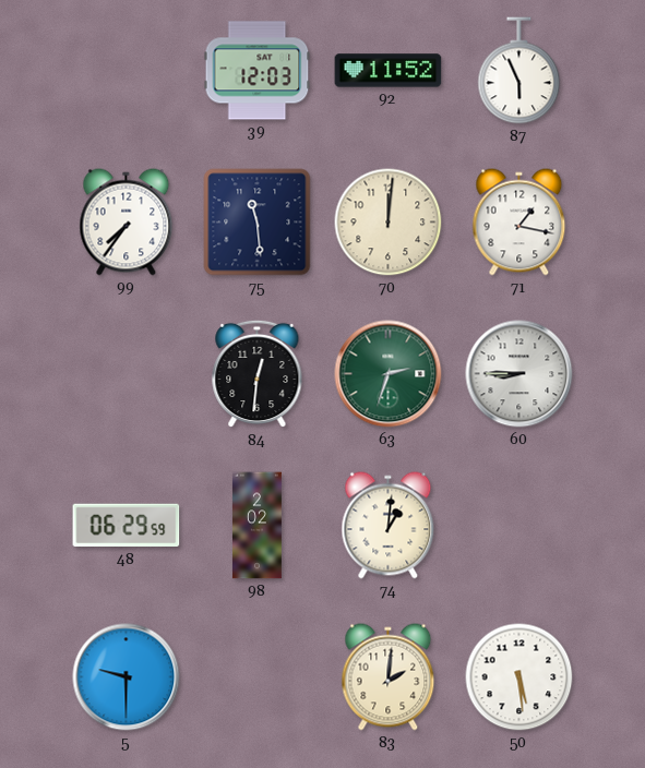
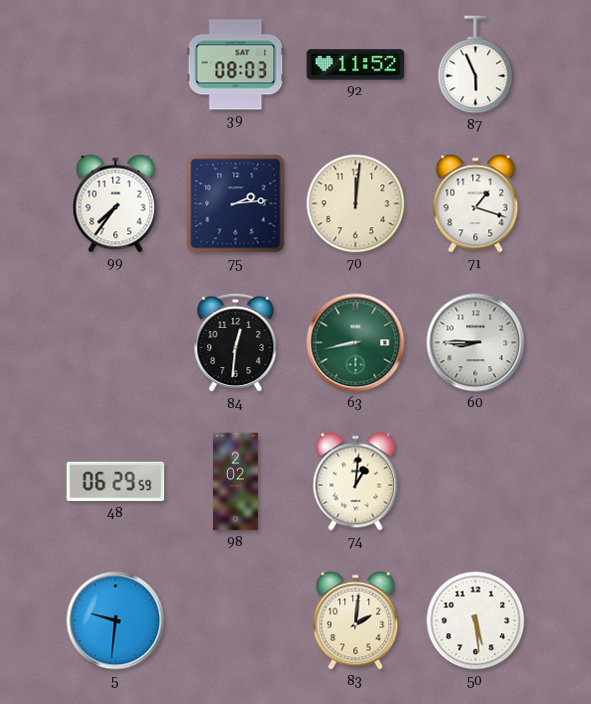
39: 12:03 -> 08:03
75: 11:29 -> 2:14
71: 1:17 -> 1:18
63: 2:33 -> 8:43
5: 9:30 -> 9:31
